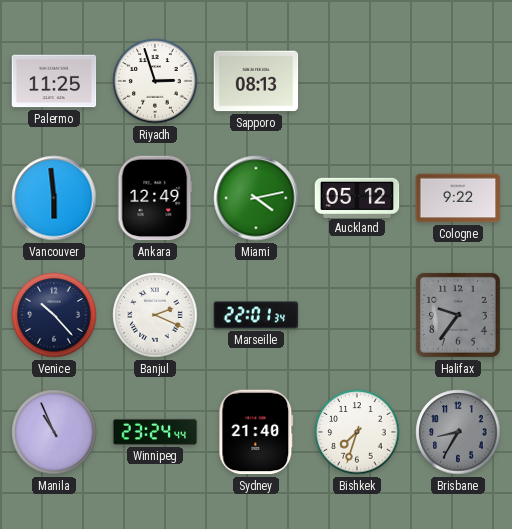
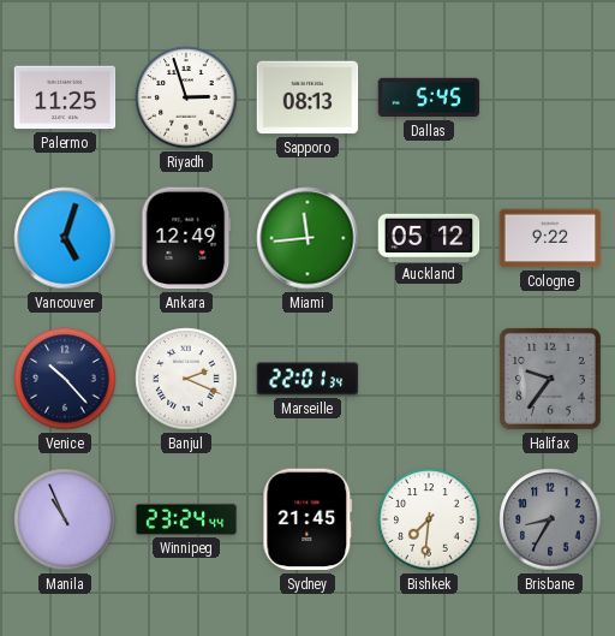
Dallas: none -> 5:45
Vancouver: 5:59 -> 5:03
Miami: 4:13 -> 11:44
Sydney: 21:40 -> 21:45
Bishkek: 7:33 -> 7:31
